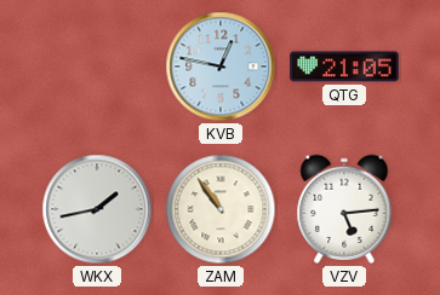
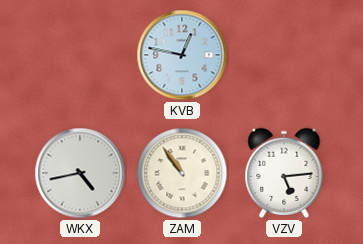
QTG: 21:05 -> none
WKX: 1:43 -> 4:43
